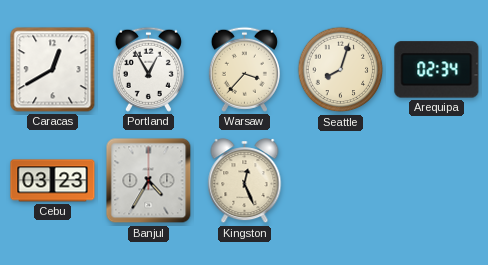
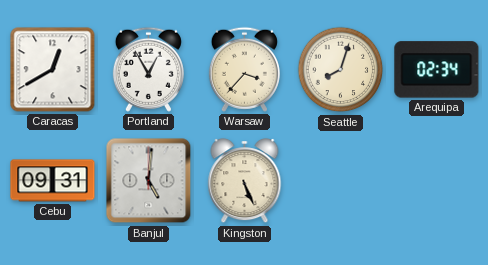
Cebu: 03:23 -> 09:31
Banjul: 4:35 -> 5:01
Kingston: 12:26 -> 5:26
